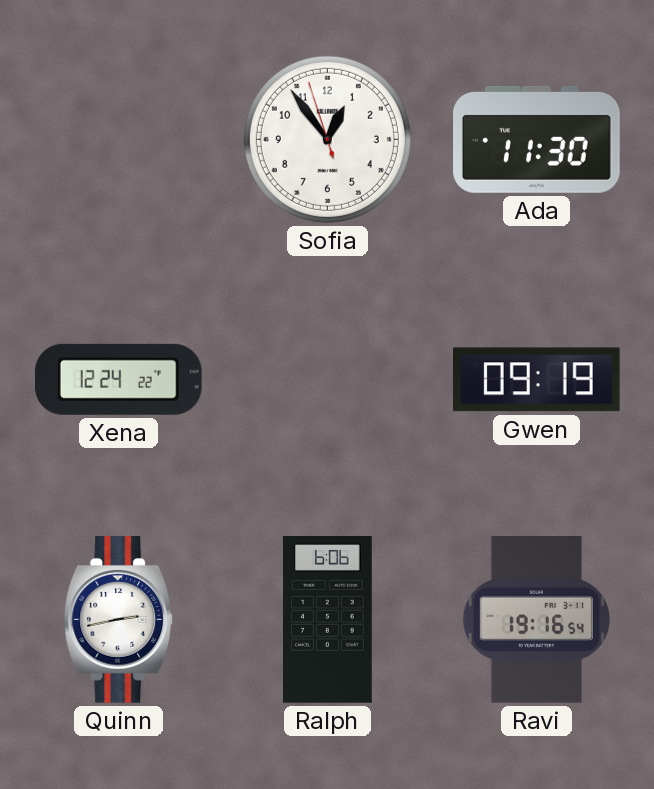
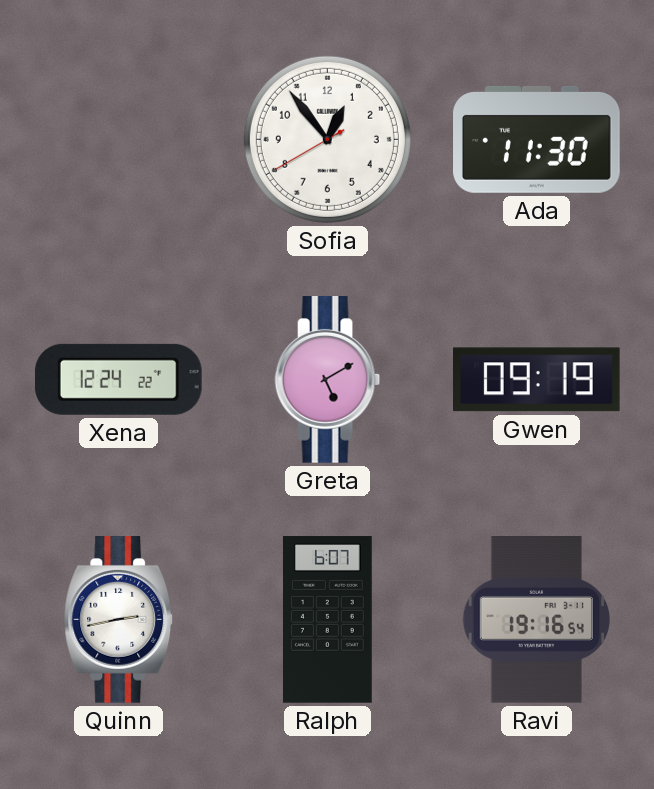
Sofia: 12:53:57 -> 12:53:40
Greta: none -> 5:10
Ralph: 6:06 -> 6:07
